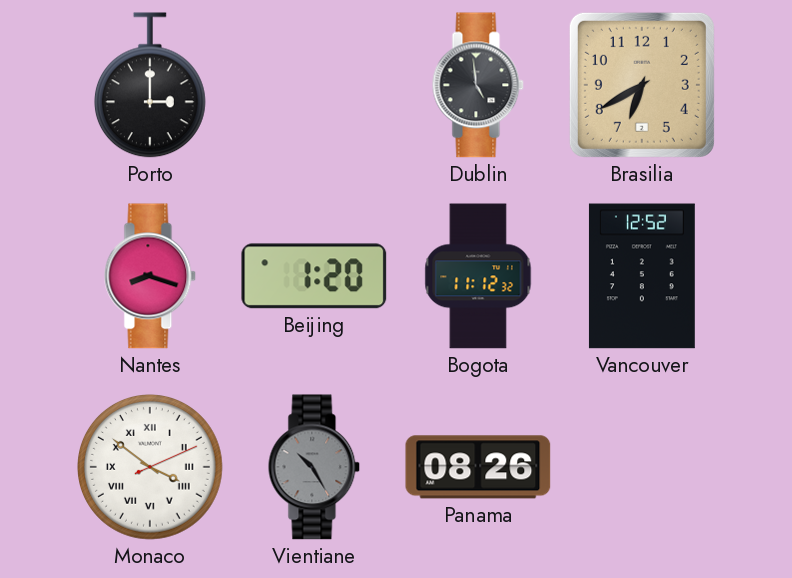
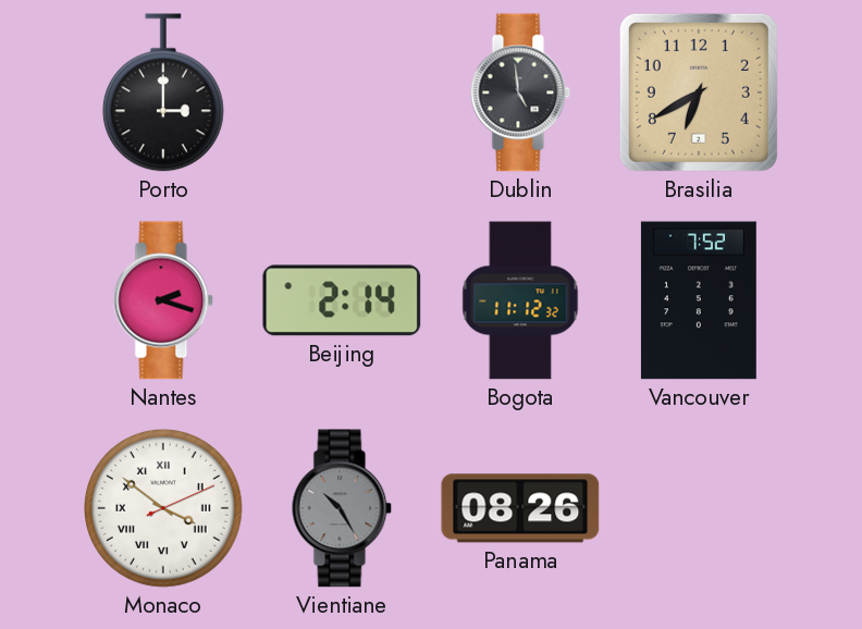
Nantes: 8:18 -> 2:18
Beijing: 1:20 -> 2:14
Vancouver: 12:52 -> 7:52
